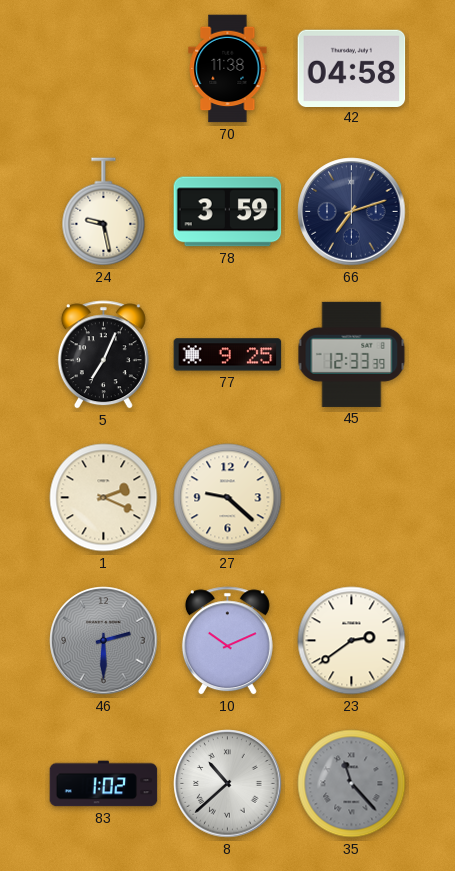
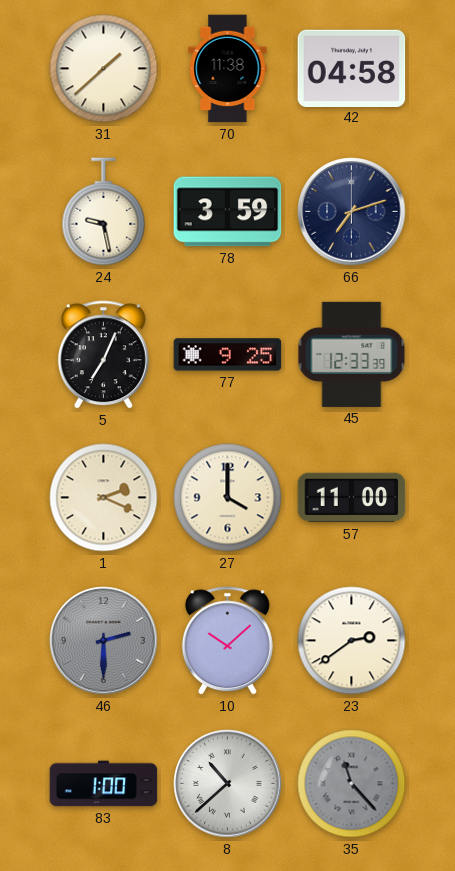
31: none -> 1:38
27: 9:22 -> 4:00
57: none -> 11:00
10: 10:11 -> 10:08
83: 1:02 -> 1:00
